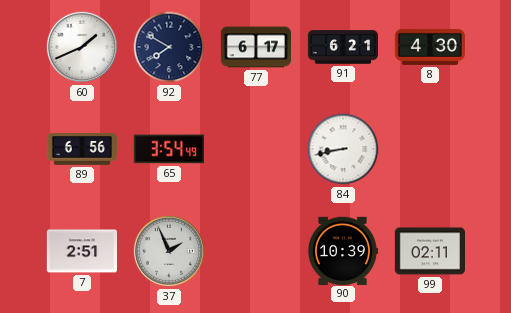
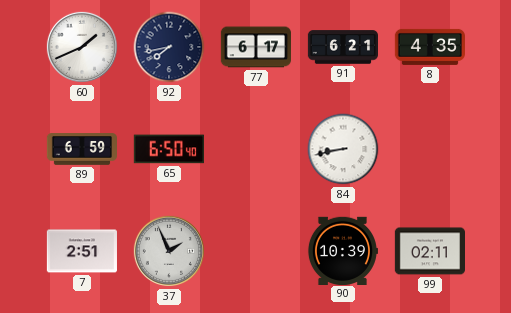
92: 7:50 -> 7:43
8: 4:30 -> 4:35
89: 6:56 -> 6:59
65: 3:54 -> 6:50
